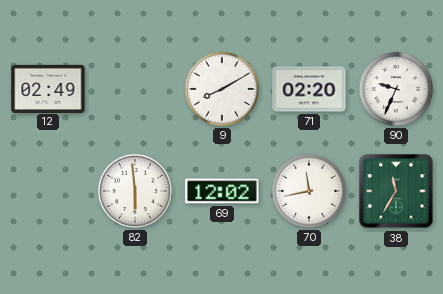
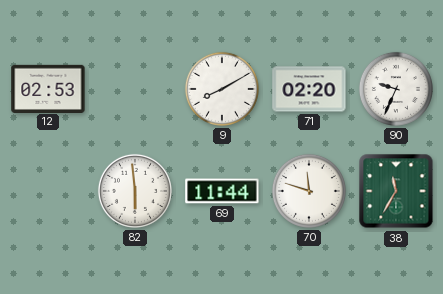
12: 02:49 -> 02:53
69: 12:02 -> 11:44
70: 11:43 -> 11:48
